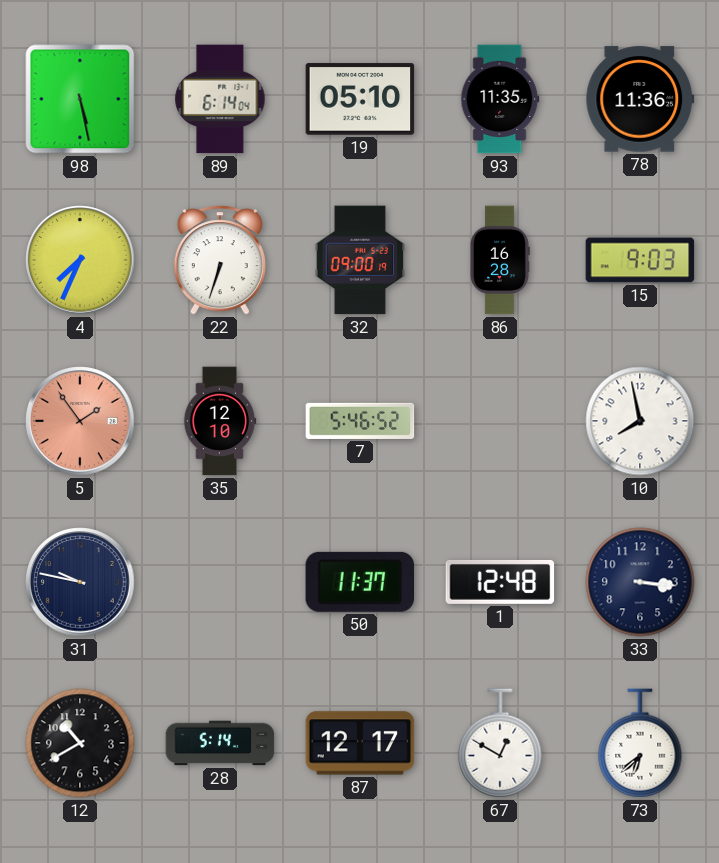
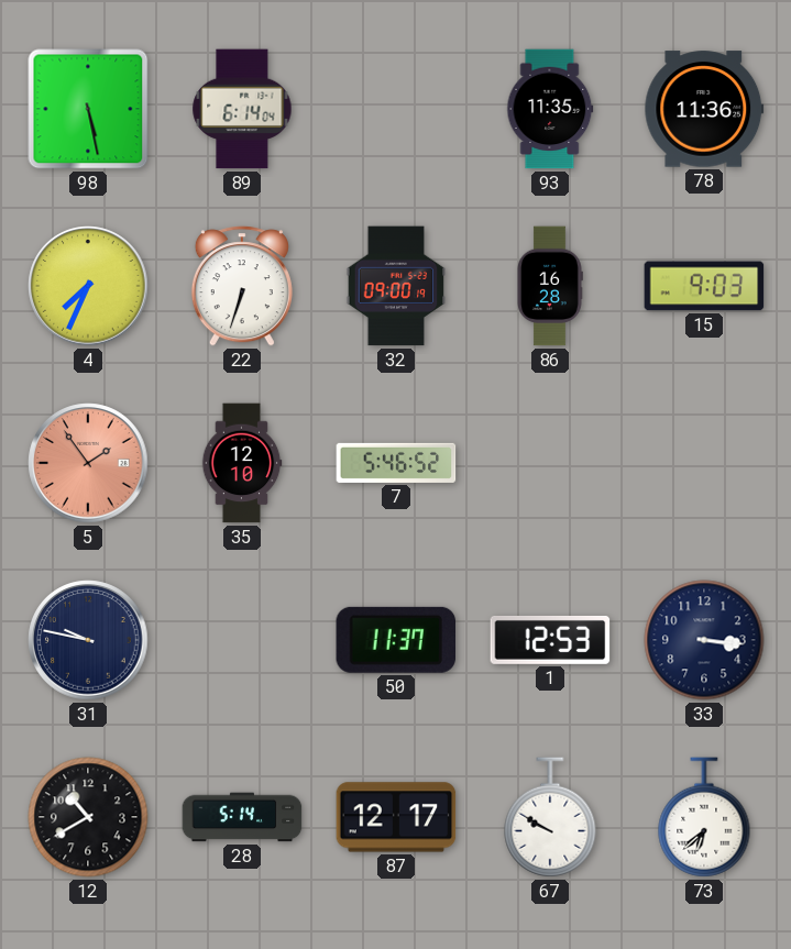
19: 05:10 -> none
10: 7:58 -> none
1: 12:48 -> 12:53
67: 12:50 -> 9:50
